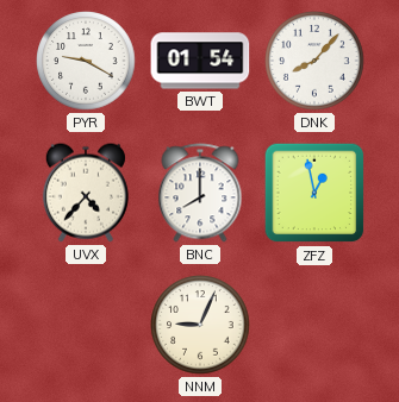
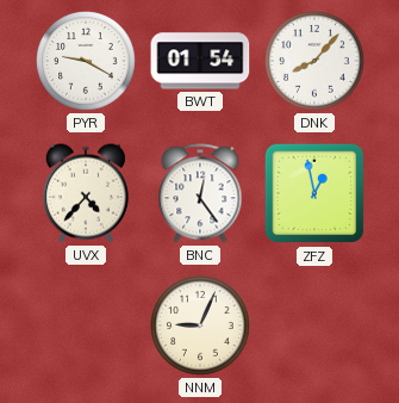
BNC: 8:00 -> 12:24
